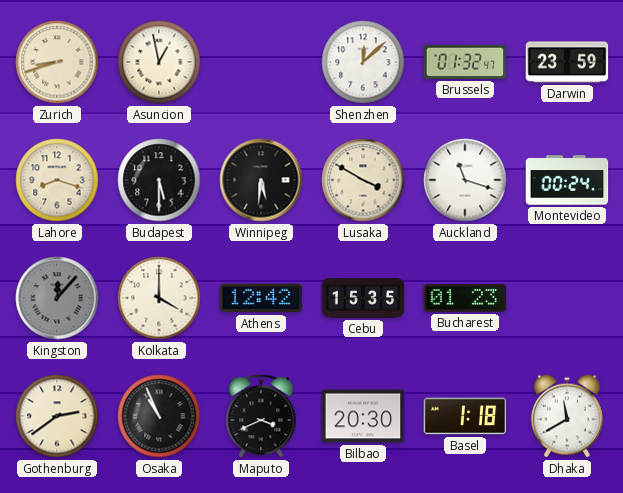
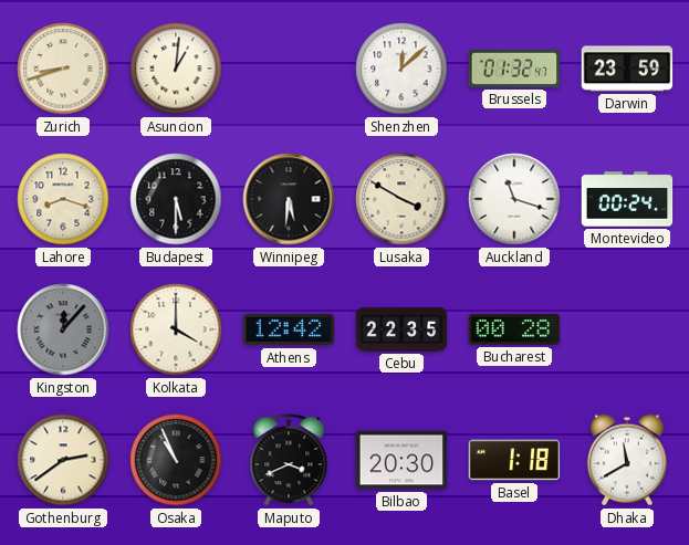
Asuncion: 12:58 -> 1:01
Cebu: 15:35 -> 22:35
Bucharest: 01:23 -> 00:28
